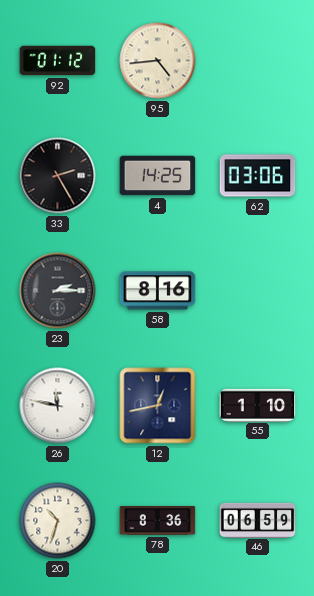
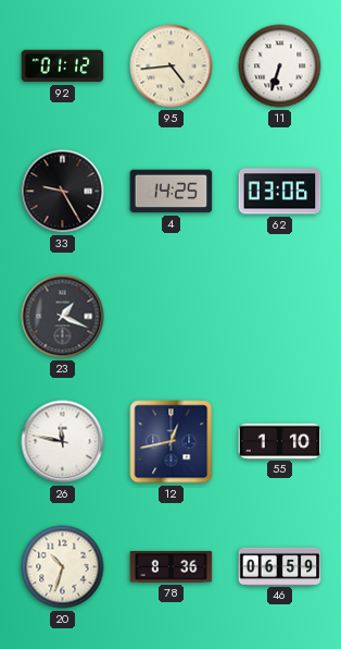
11: none -> 6:33
33: 2:25 -> 9:25
23: 2:15 -> 1:19
58: 8:16 -> none
